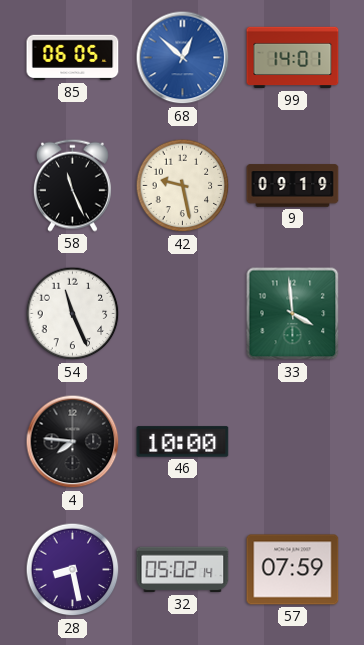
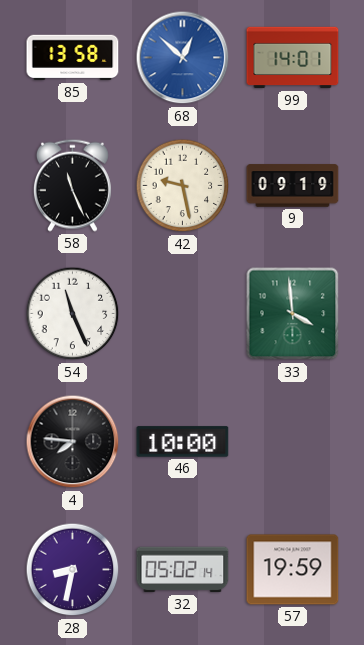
85: 06:05 -> 13:58
28: 8:28 -> 8:32
57: 07:59 -> 19:59
